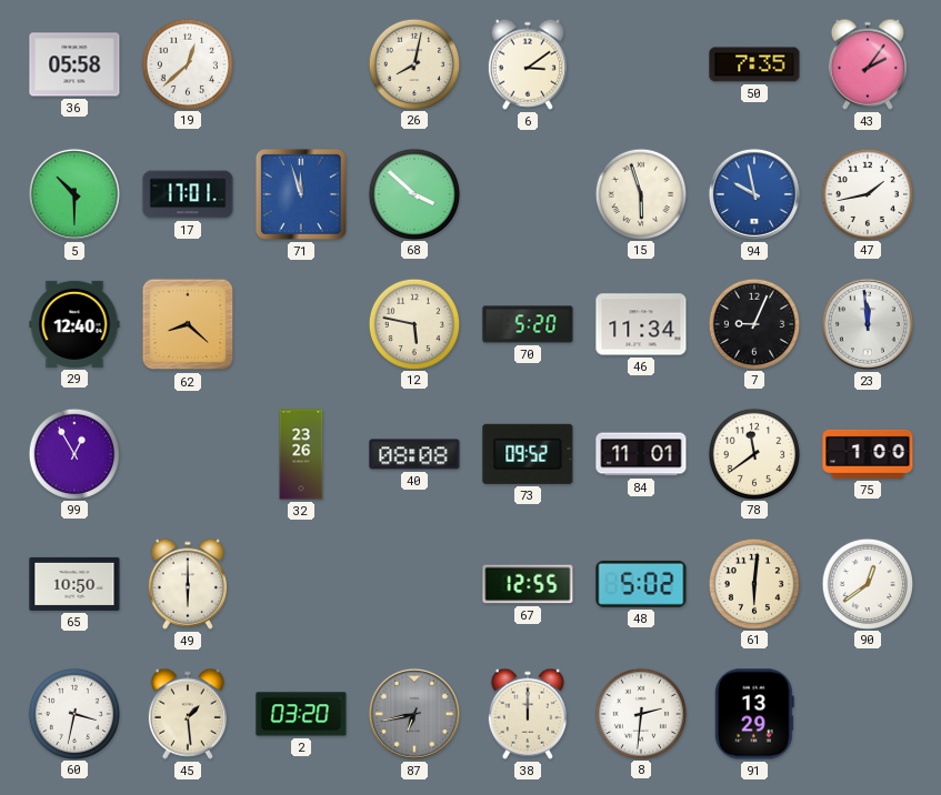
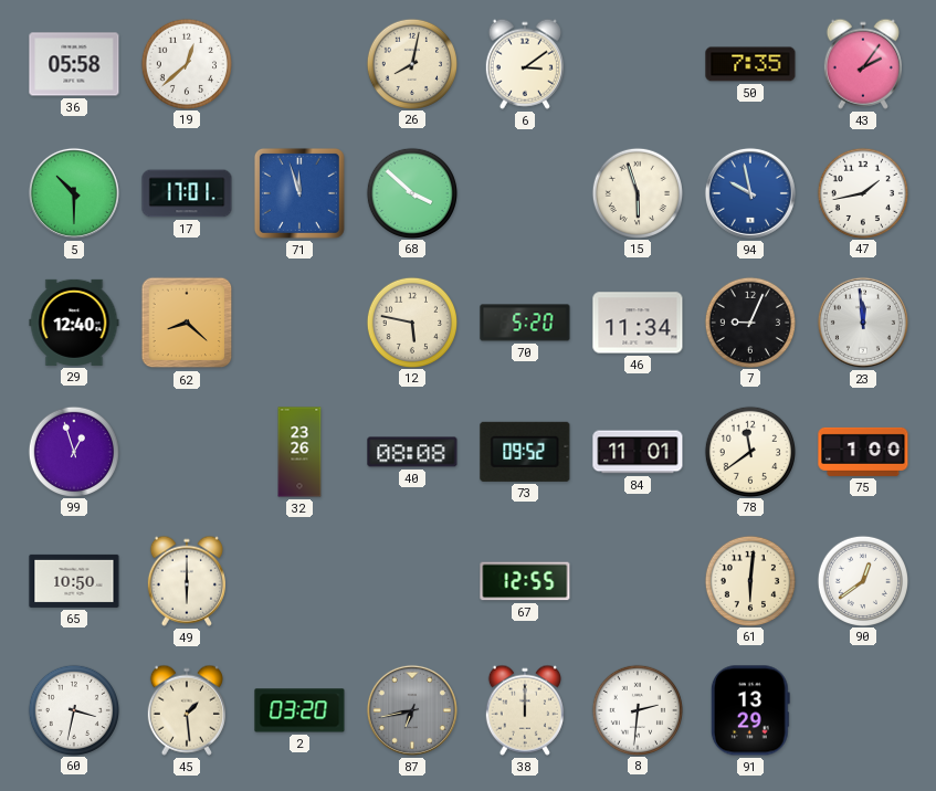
99: 12:55 -> 12:57
48: 5:02 -> none
